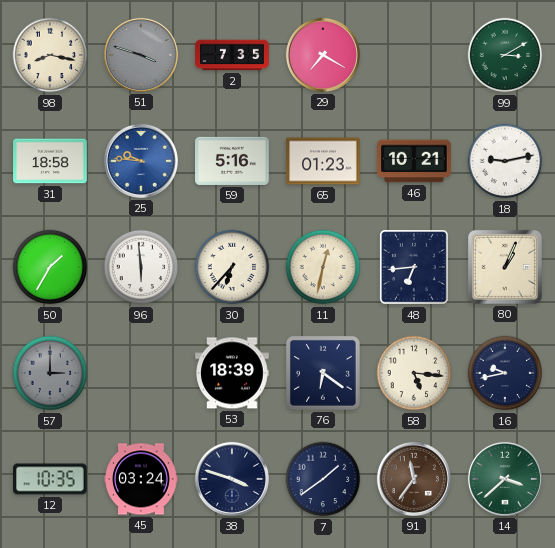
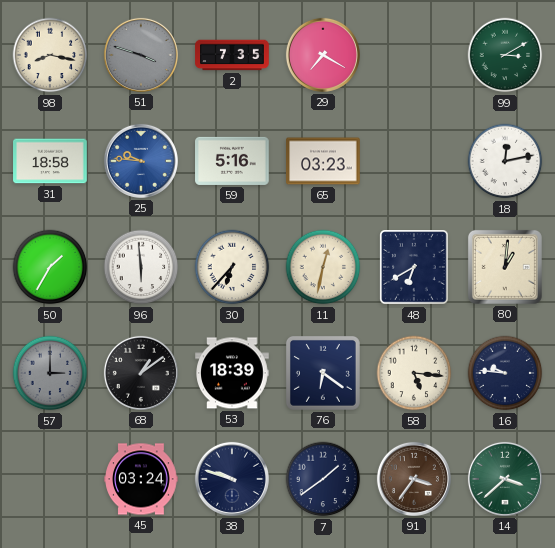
65: 01:23 -> 03:23
46: 10:21 -> none
18: 9:13 -> 12:13
48: 6:44 -> 6:40
80: 1:04 -> 1:01
68: none -> 1:09
16: 9:43 -> 9:46
12: 10:35 -> none
38: 3:48 -> 9:48
91: 11:36 -> 3:36
